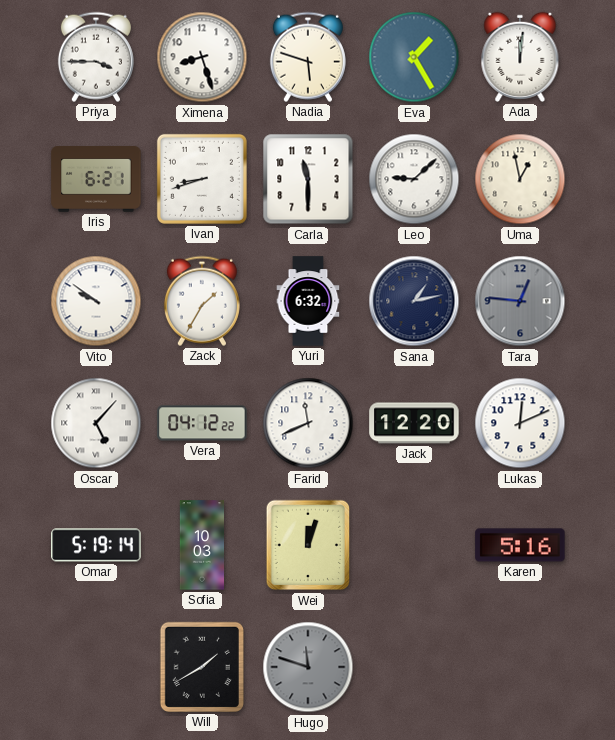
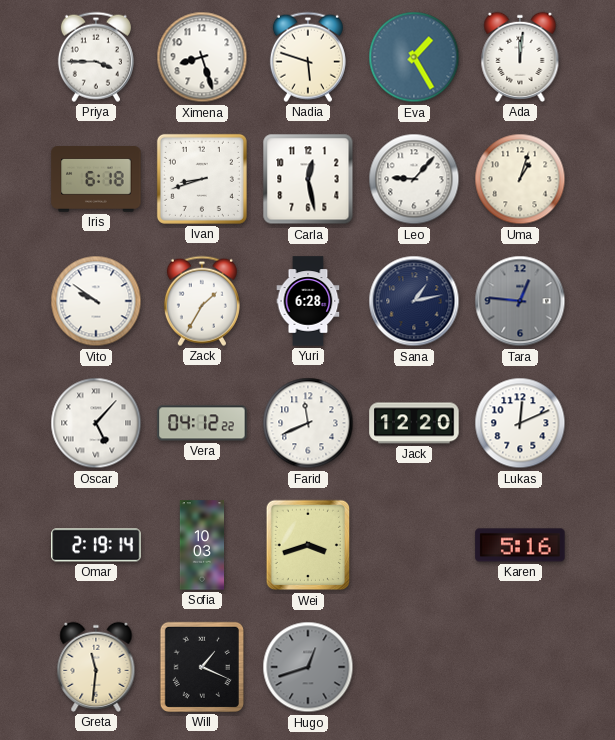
Iris: 6:21 -> 6:18
Carla: 11:30 -> 12:28
Leo: 9:08 -> 9:07
Uma: 12:58 -> 1:03
Yuri: 6:32 -> 6:28
Omar: 5:19 -> 2:19
Wei: 12:03 -> 3:42
Greta: none -> 11:31
Will: 1:40 -> 1:19
Hugo: 11:48 -> 12:42
